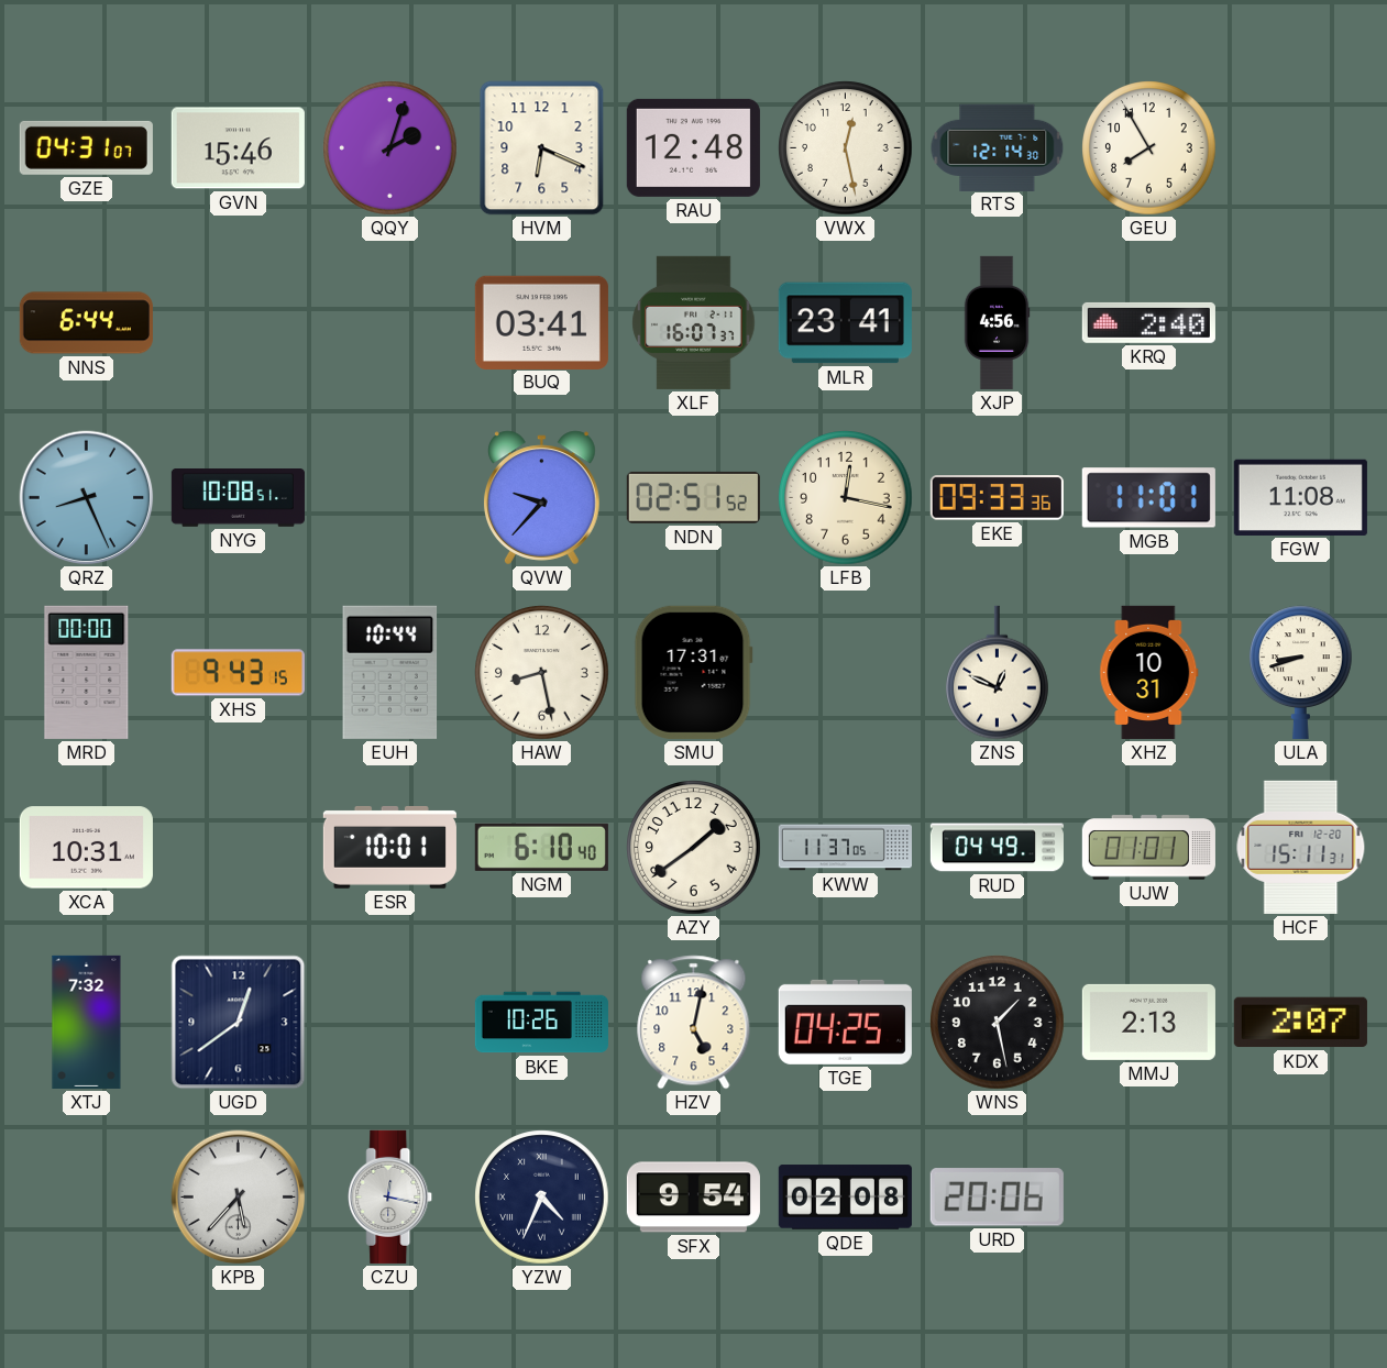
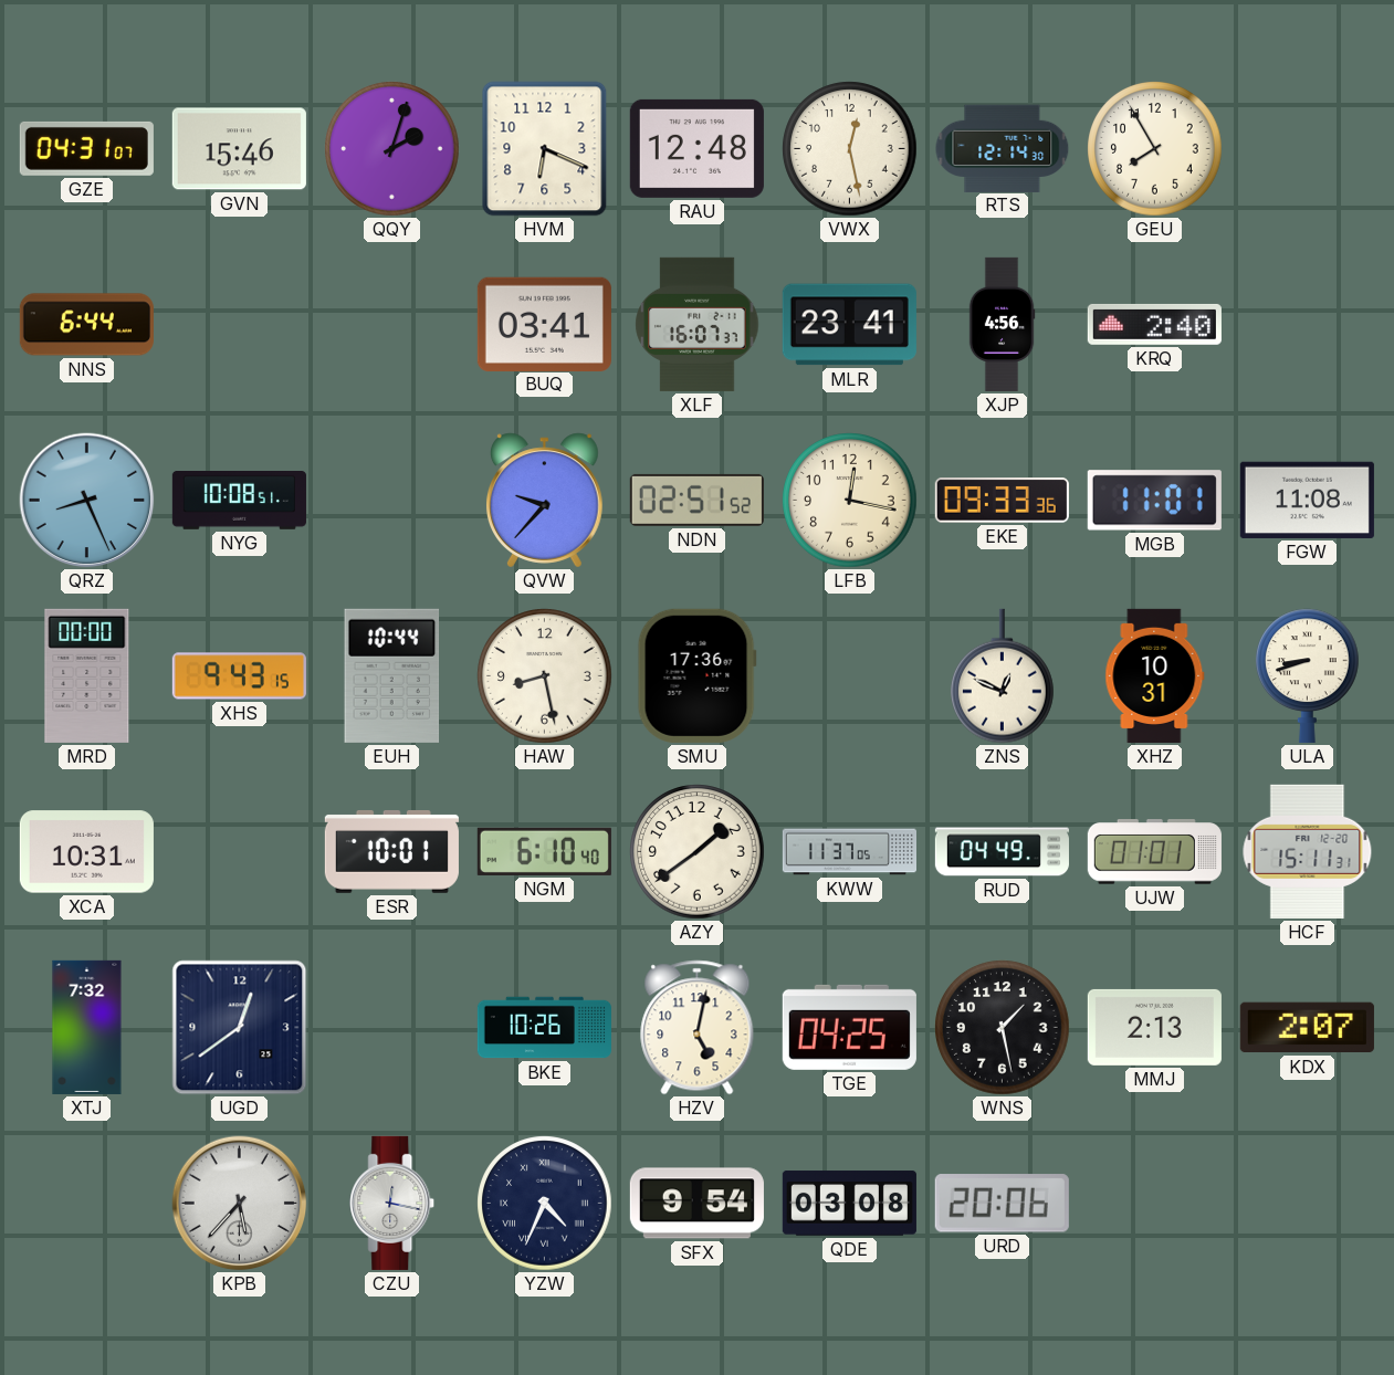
SMU: 17:31 -> 17:36
QDE: 02:08 -> 03:08
